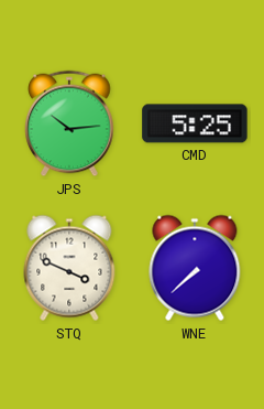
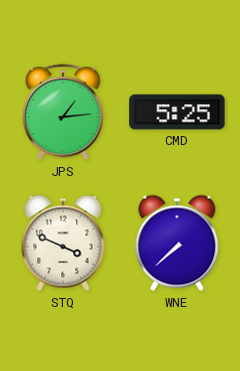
JPS: 10:14 -> 1:14
